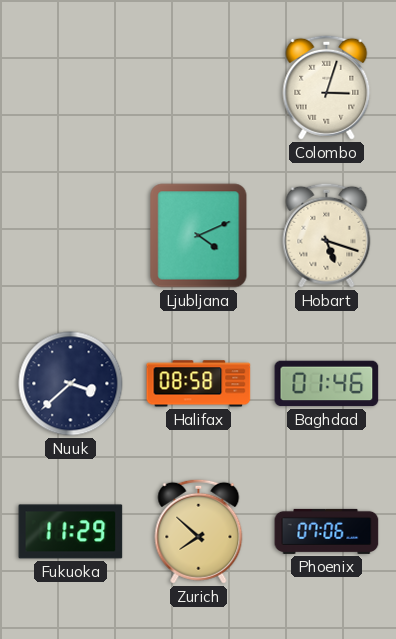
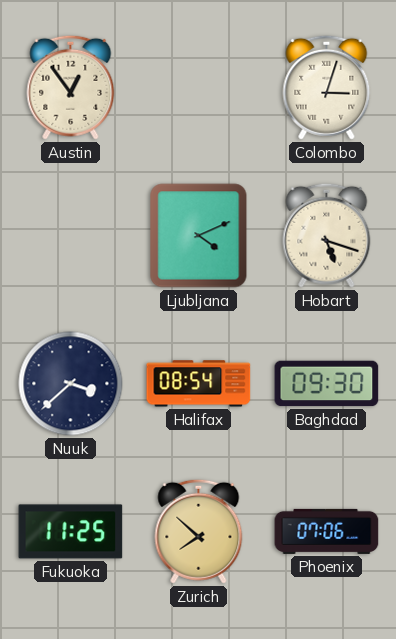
Austin: none -> 12:54
Halifax: 08:58 -> 08:54
Baghdad: 01:46 -> 09:30
Fukuoka: 11:29 -> 11:25
